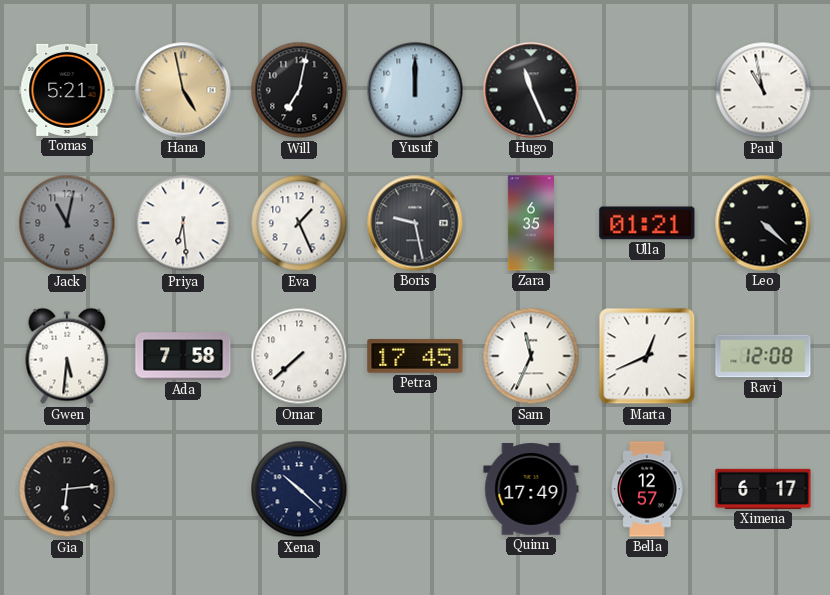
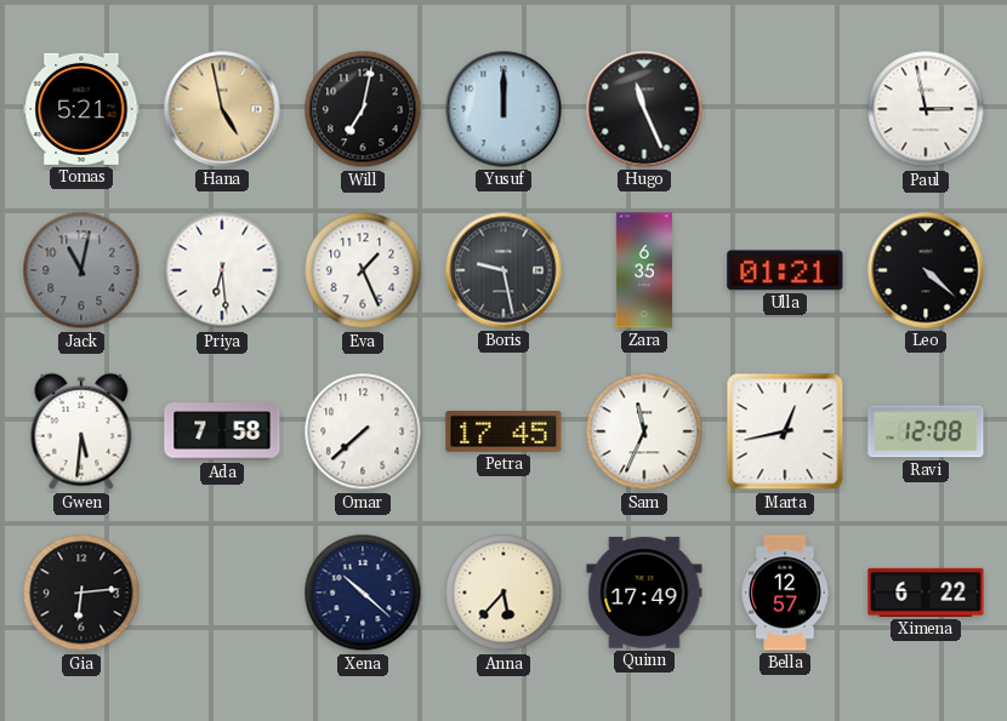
Paul: 10:58 -> 2:58
Marta: 12:41 -> 12:43
Anna: none -> 5:37
Ximena: 6:17 -> 6:22
